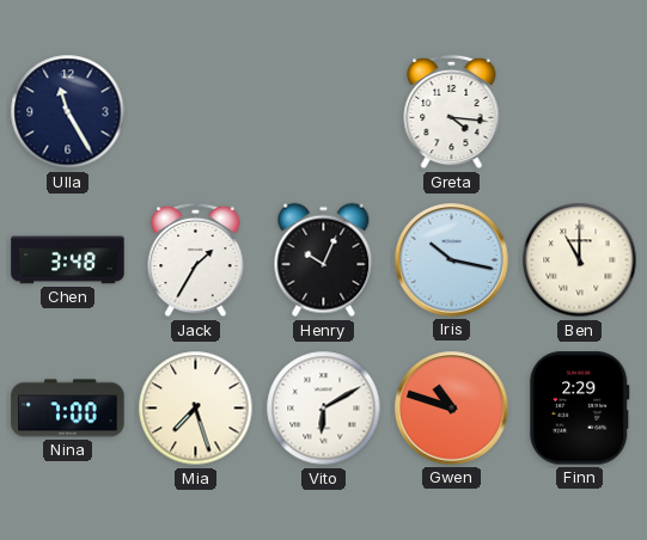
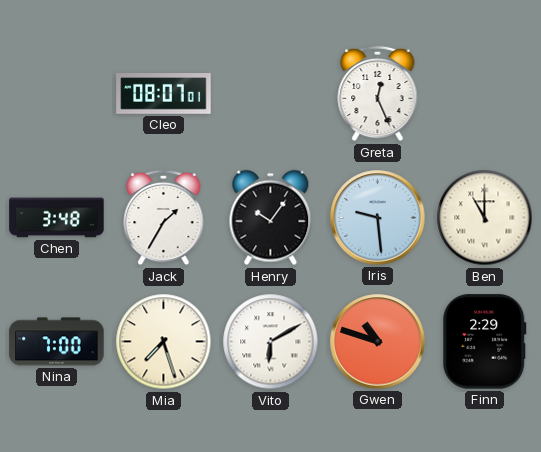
Ulla: 11:25 -> none
Cleo: none -> 08:07
Greta: 4:16 -> 12:26
Henry: 10:04 -> 10:06
Iris: 10:17 -> 9:29
